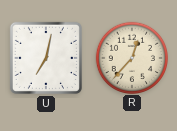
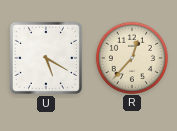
U: 7:02 -> 5:20
